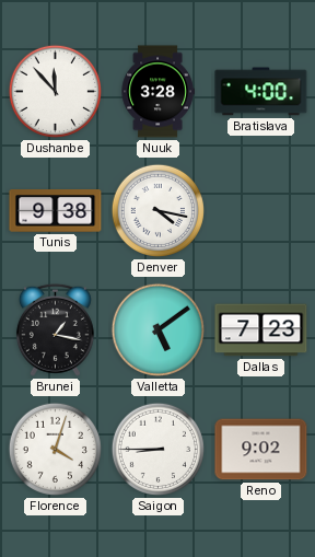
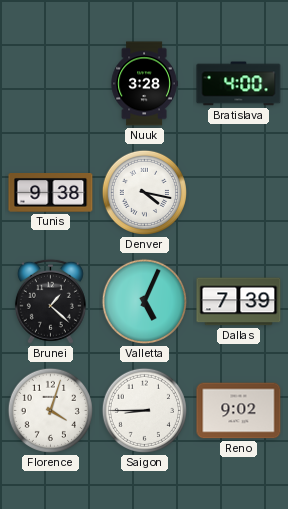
Dushanbe: 11:53 -> none
Brunei: 1:17 -> 1:22
Valletta: 5:09 -> 5:04
Dallas: 7:23 -> 7:39
